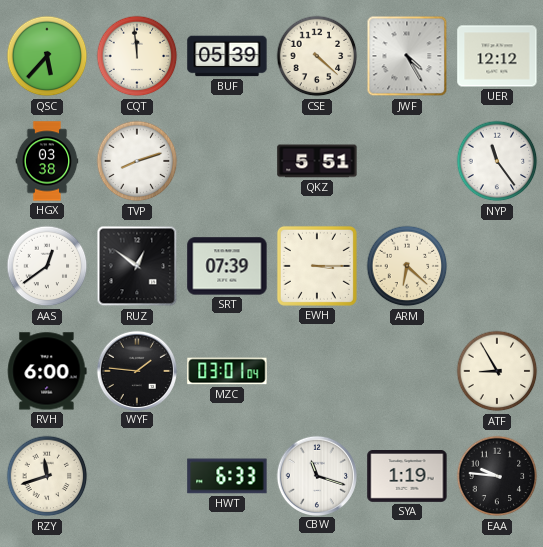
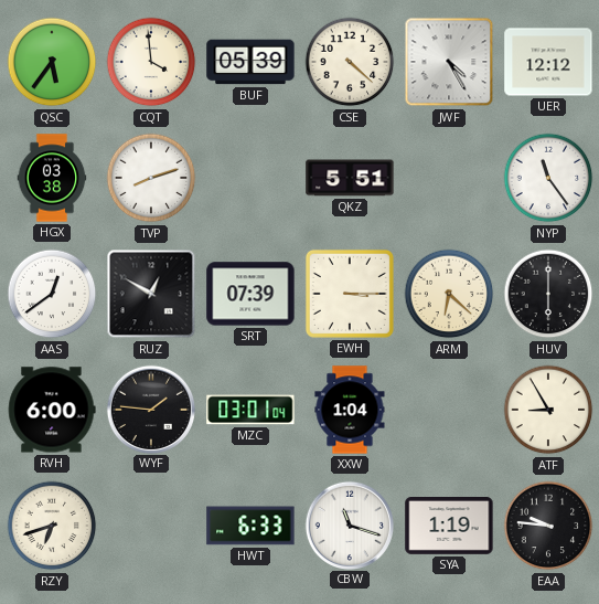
QSC: 5:37 -> 5:36
CQT: 11:59 -> 3:59
RUZ: 12:51 -> 12:50
HUV: none -> 6:00
XXW: none -> 1:04
RZY: 11:42 -> 6:42
